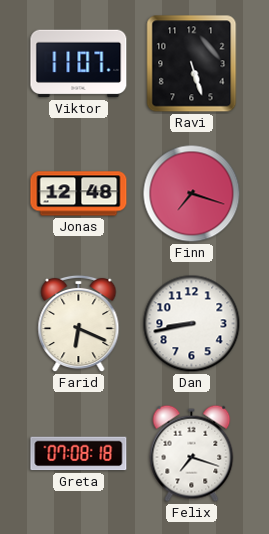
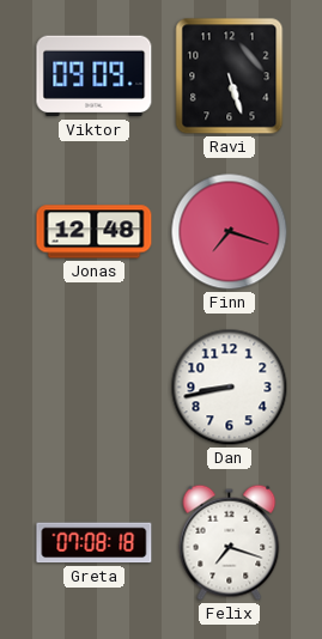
Viktor: 11:07 -> 09:09
Farid: 6:19 -> none
